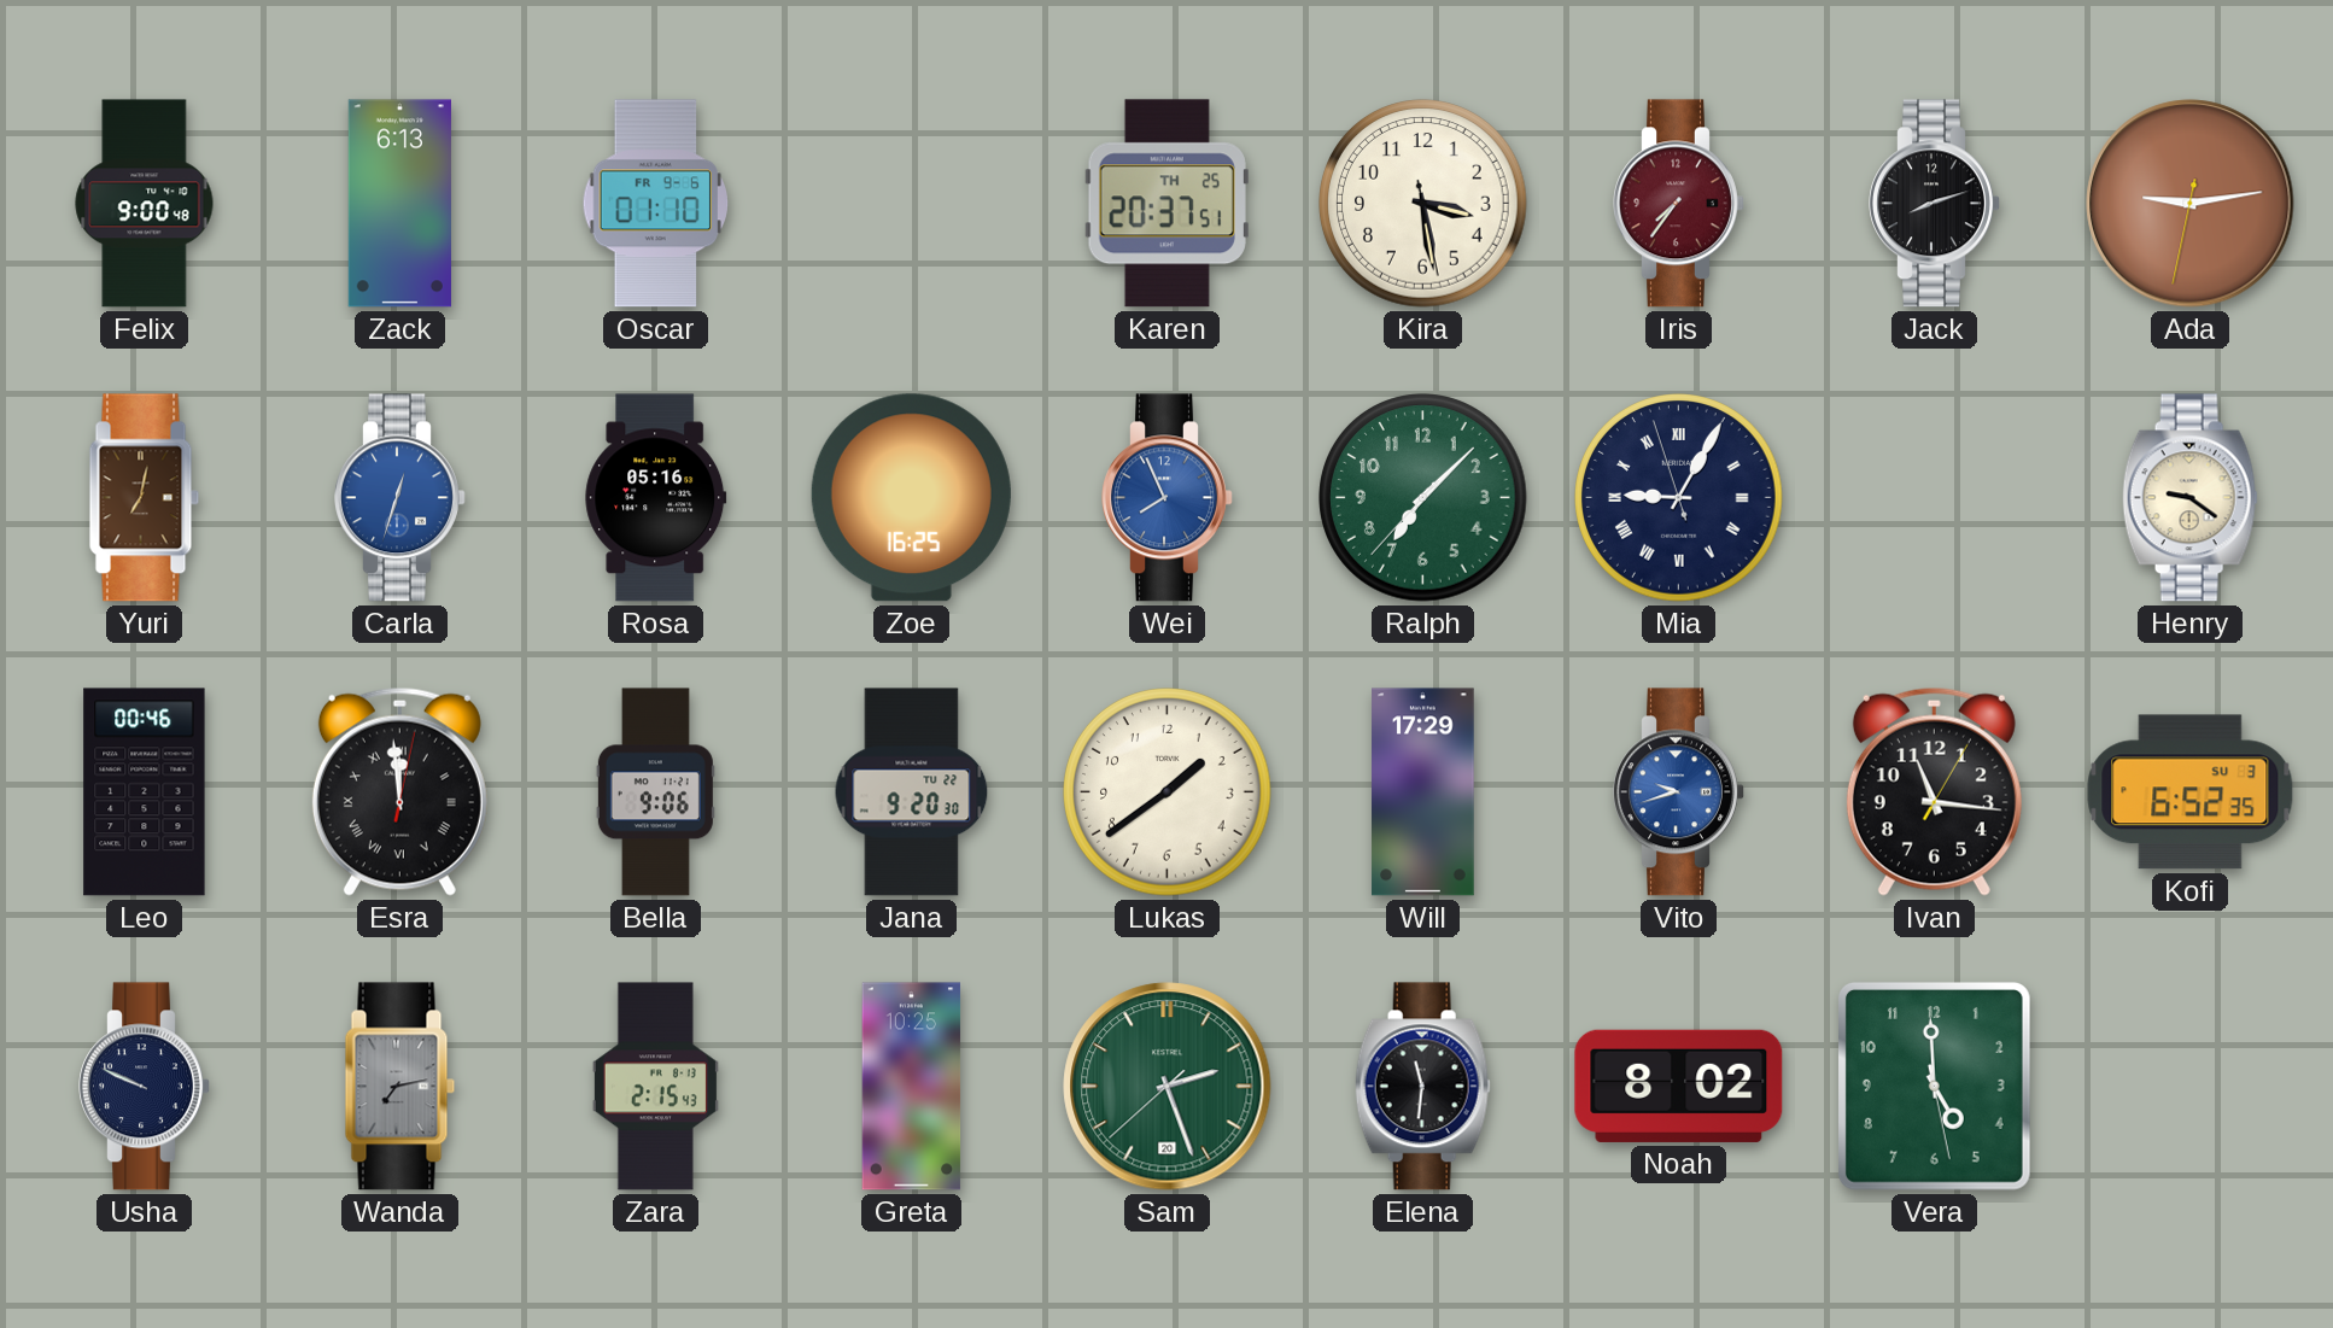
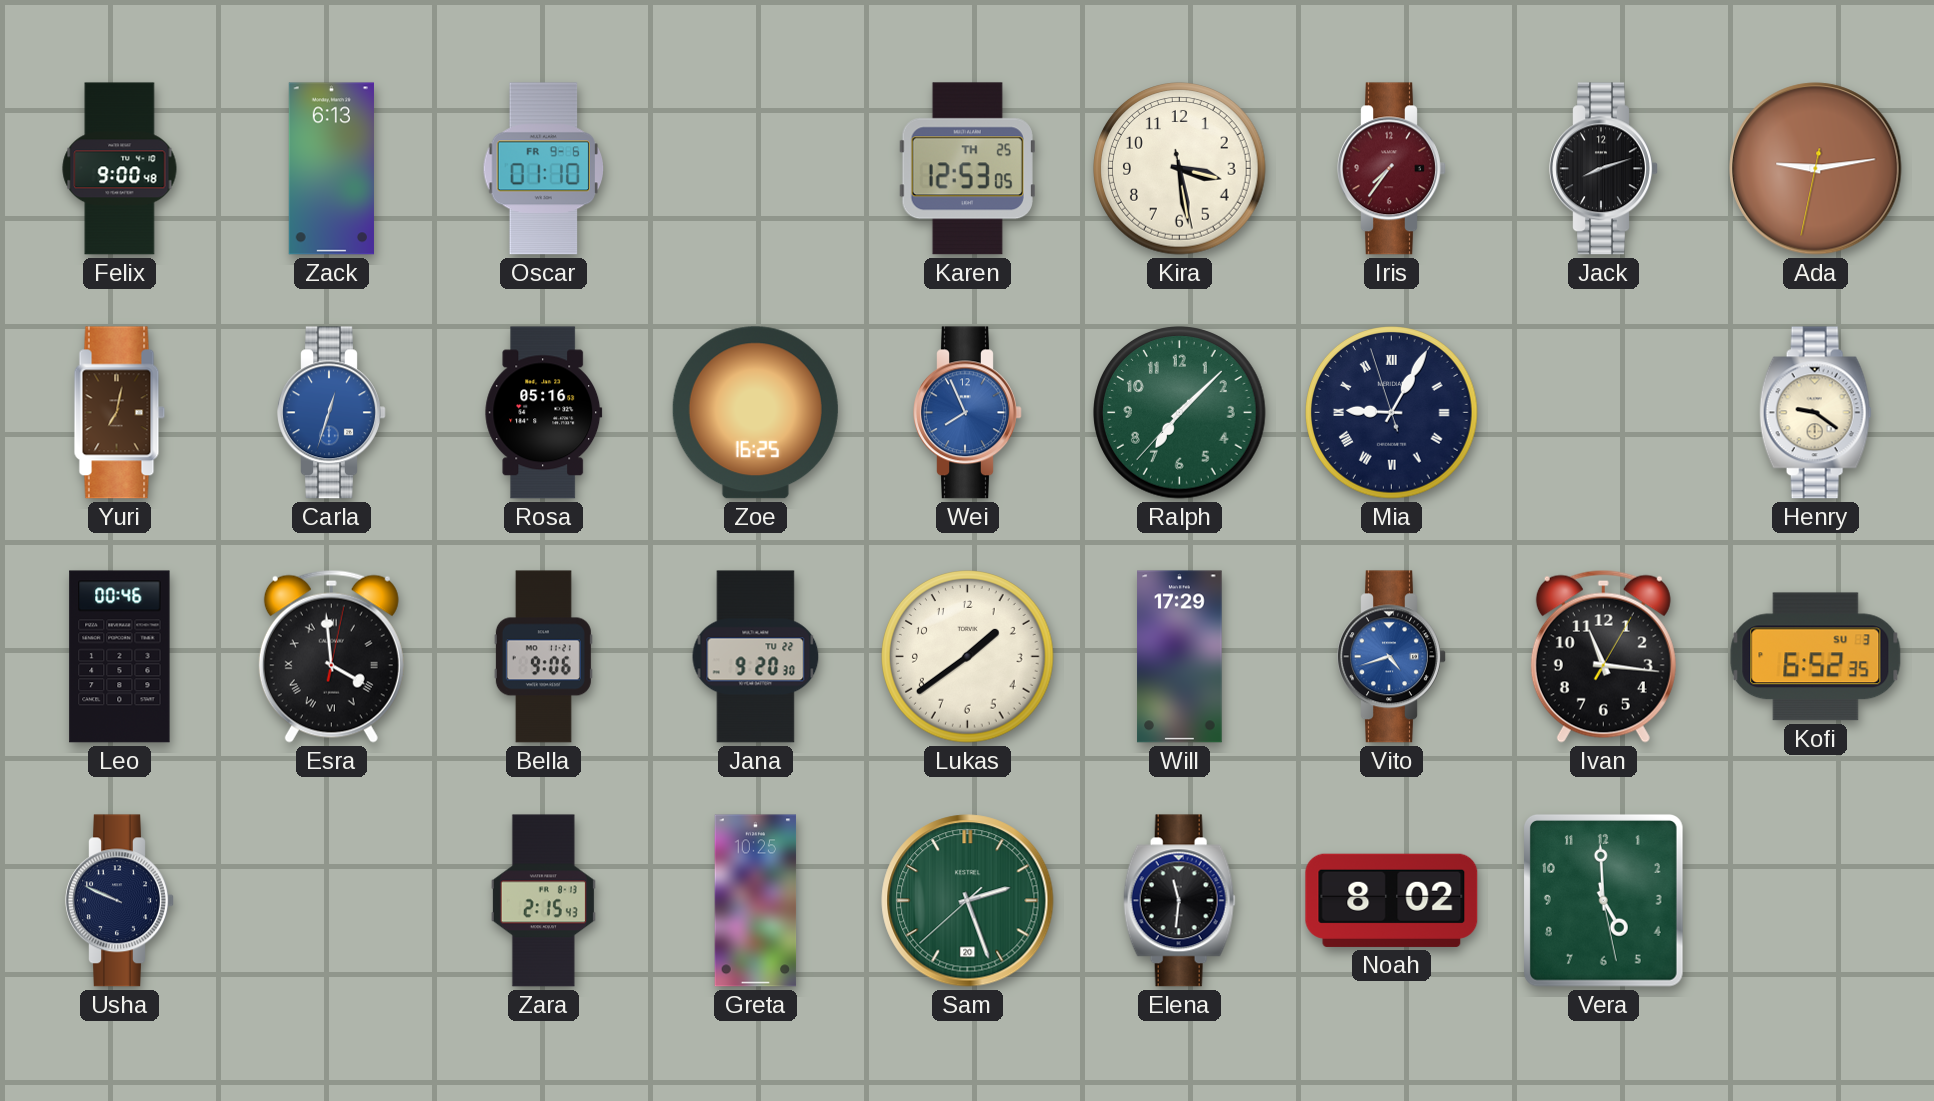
Karen: 20:37 -> 12:53
Esra: 11:59 -> 3:59
Vito: 9:42 -> 4:42
Wanda: 7:13 -> none
